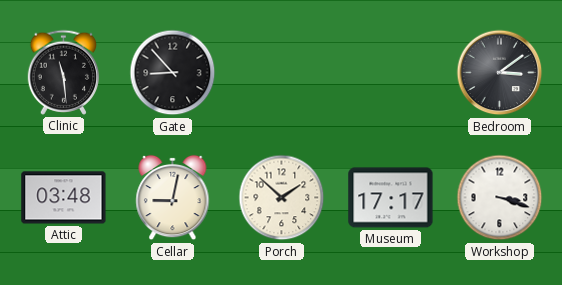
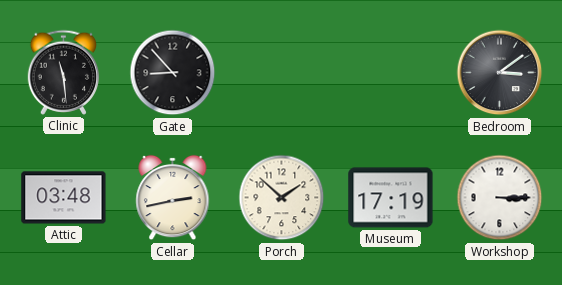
Cellar: 9:02 -> 2:43
Museum: 17:17 -> 17:19
Workshop: 3:18 -> 3:15
